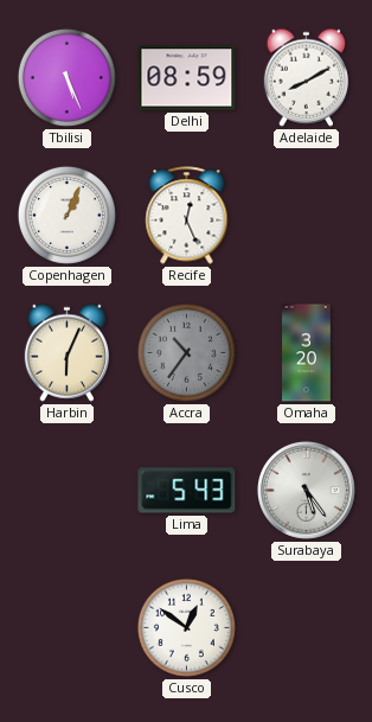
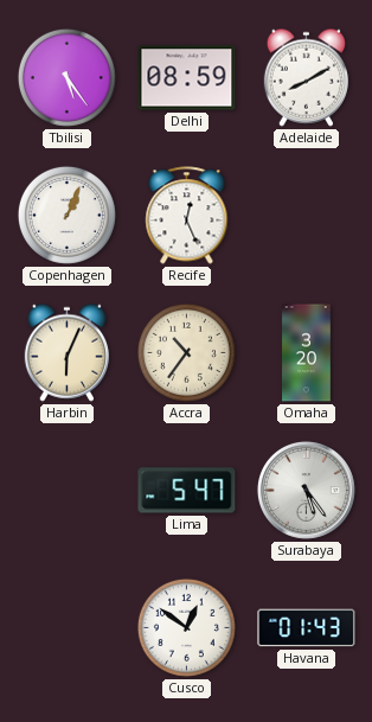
Tbilisi: 5:26 -> 5:24
Accra dial: grey -> cream
Lima: 5:43 -> 5:47
Havana: none -> 01:43
